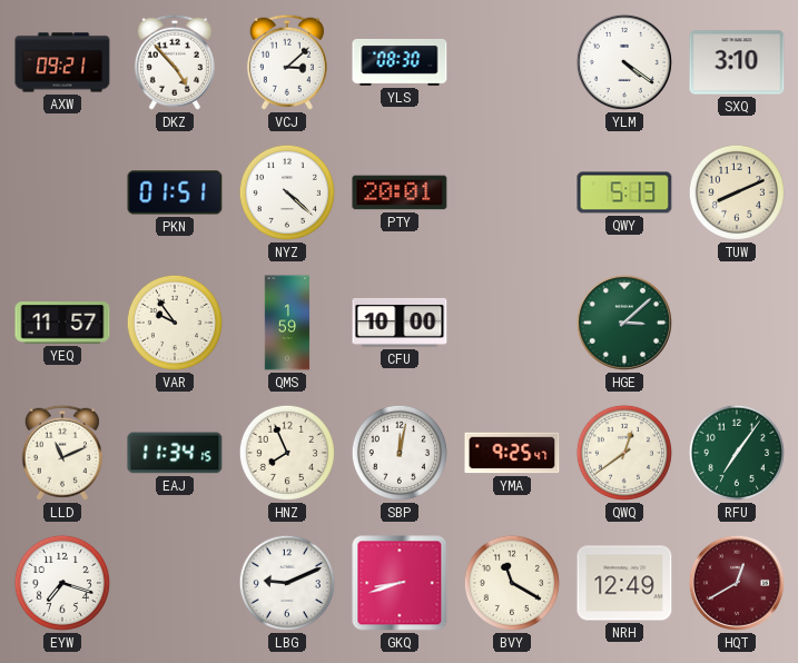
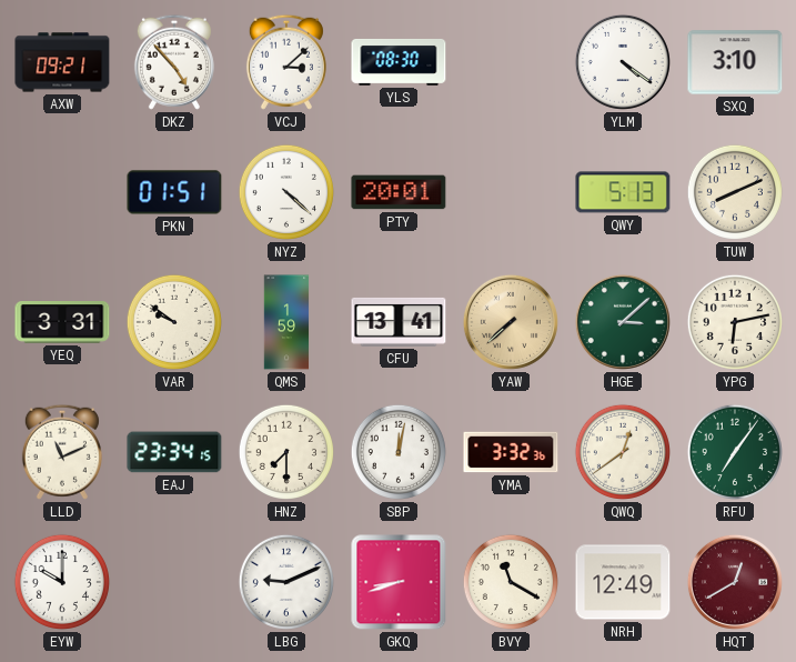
YEQ: 11:57 -> 3:31
VAR: 9:54 -> 9:51
CFU: 10:00 -> 13:41
YAW: none -> 7:38
YPG: none -> 6:13
EAJ: 11:34 -> 23:34
HNZ: 7:56 -> 7:30
YMA: 9:25 -> 3:32
EYW: 7:18 -> 10:00
